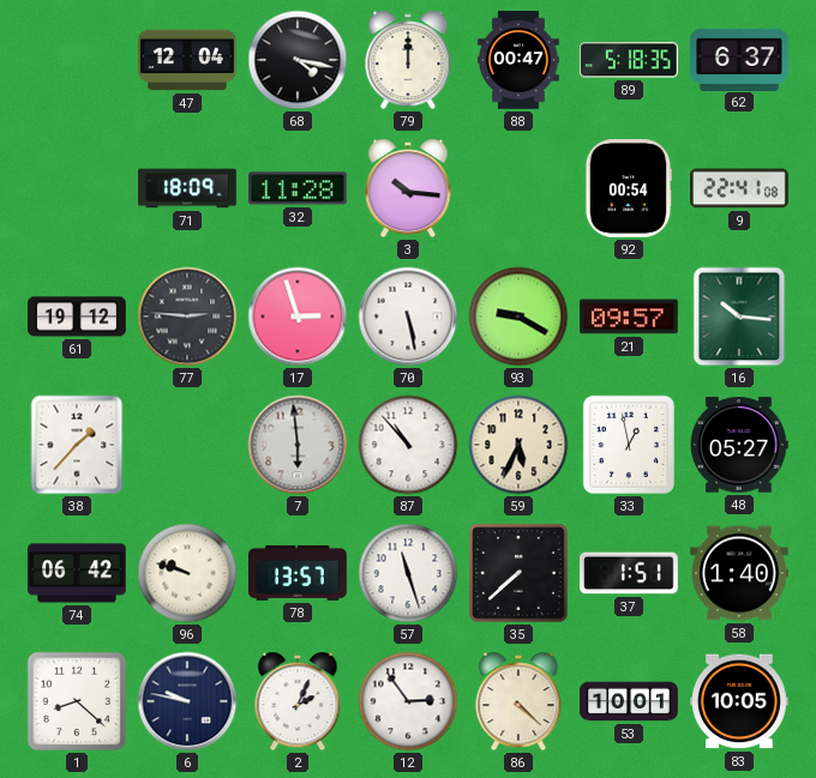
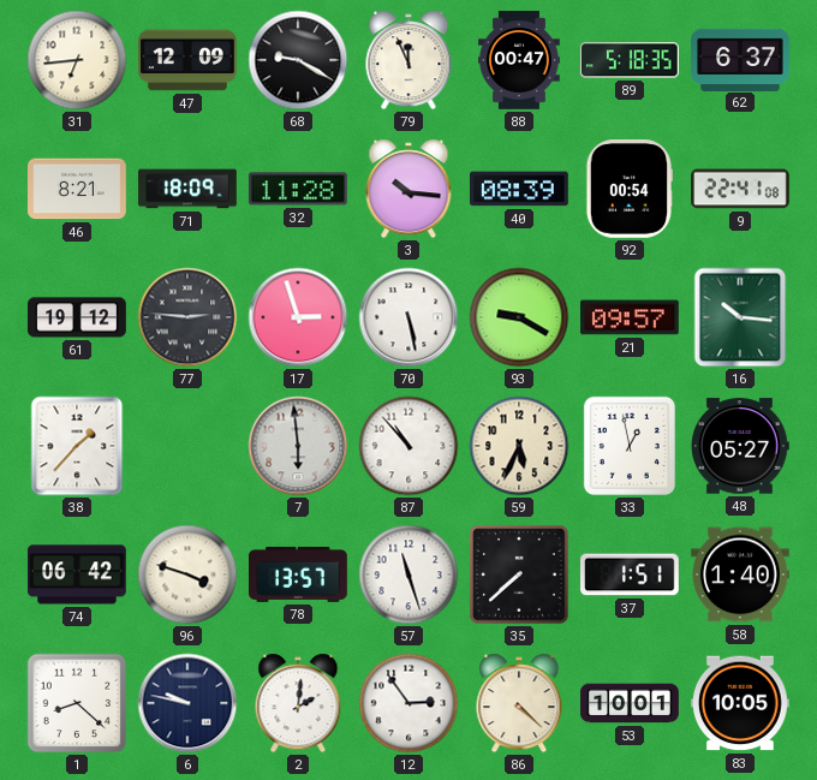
31: none -> 6:44
47: 12:04 -> 12:09
68: 4:17 -> 9:20
79: 12:00 -> 11:56
46: none -> 8:21
40: none -> 08:39
96: 9:48 -> 3:48
2: 2:04 -> 2:01
